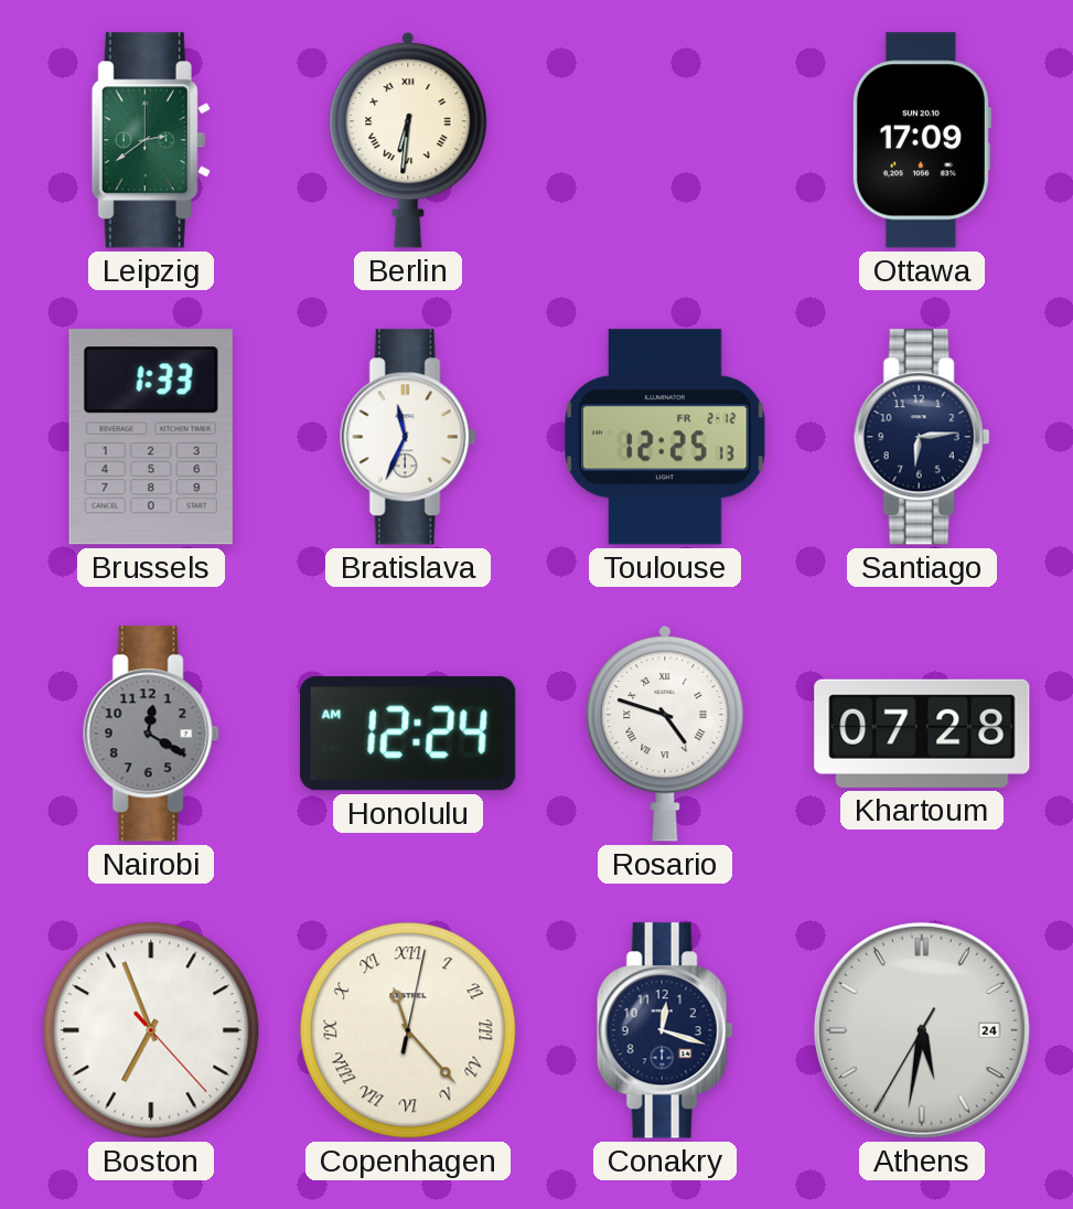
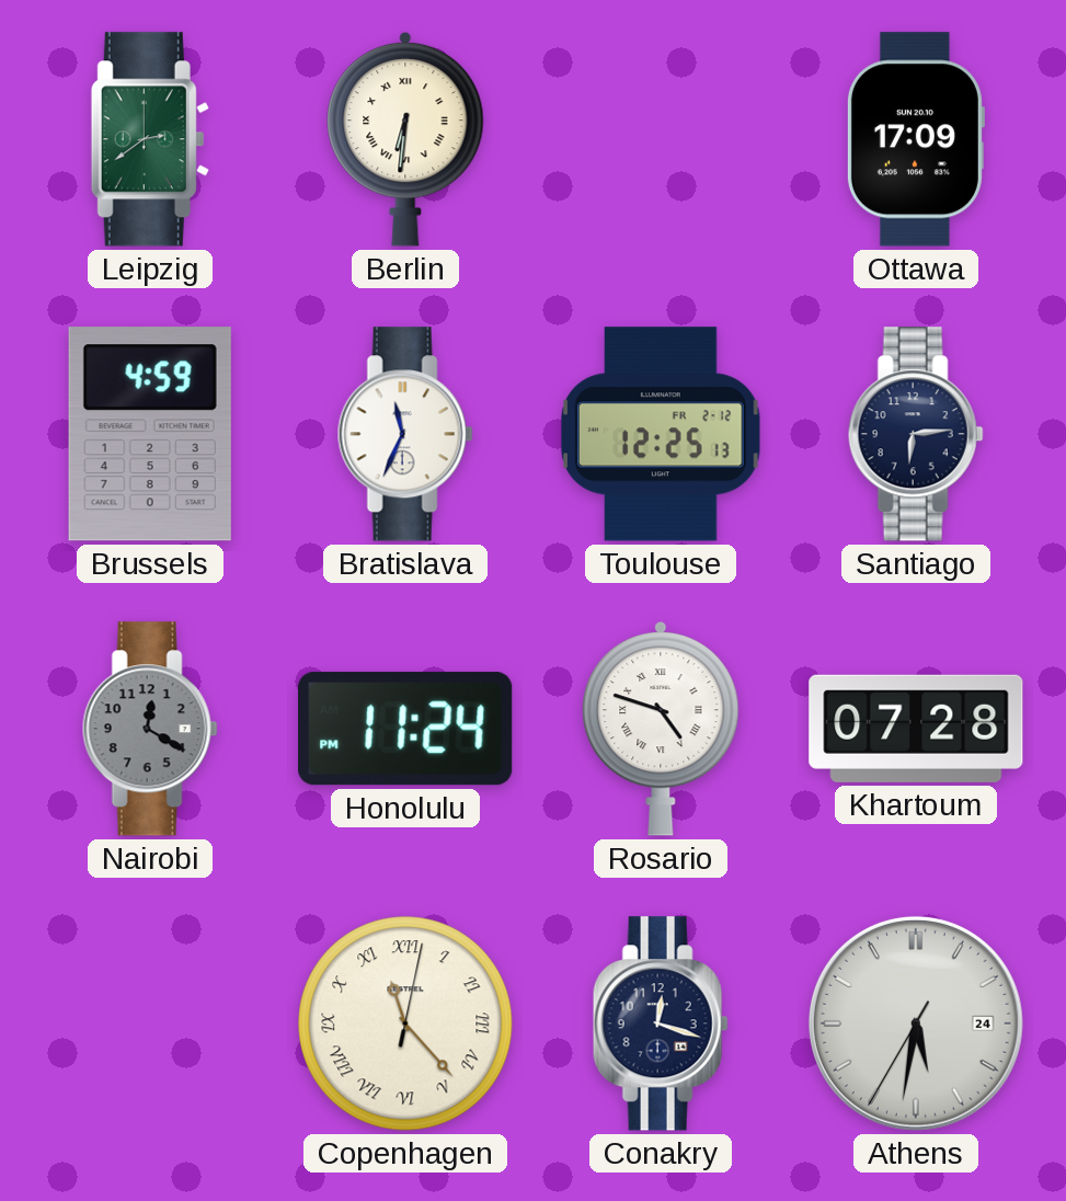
Brussels: 1:33 -> 4:59
Honolulu: 12:24 -> 11:24
Boston: 6:56 -> none
